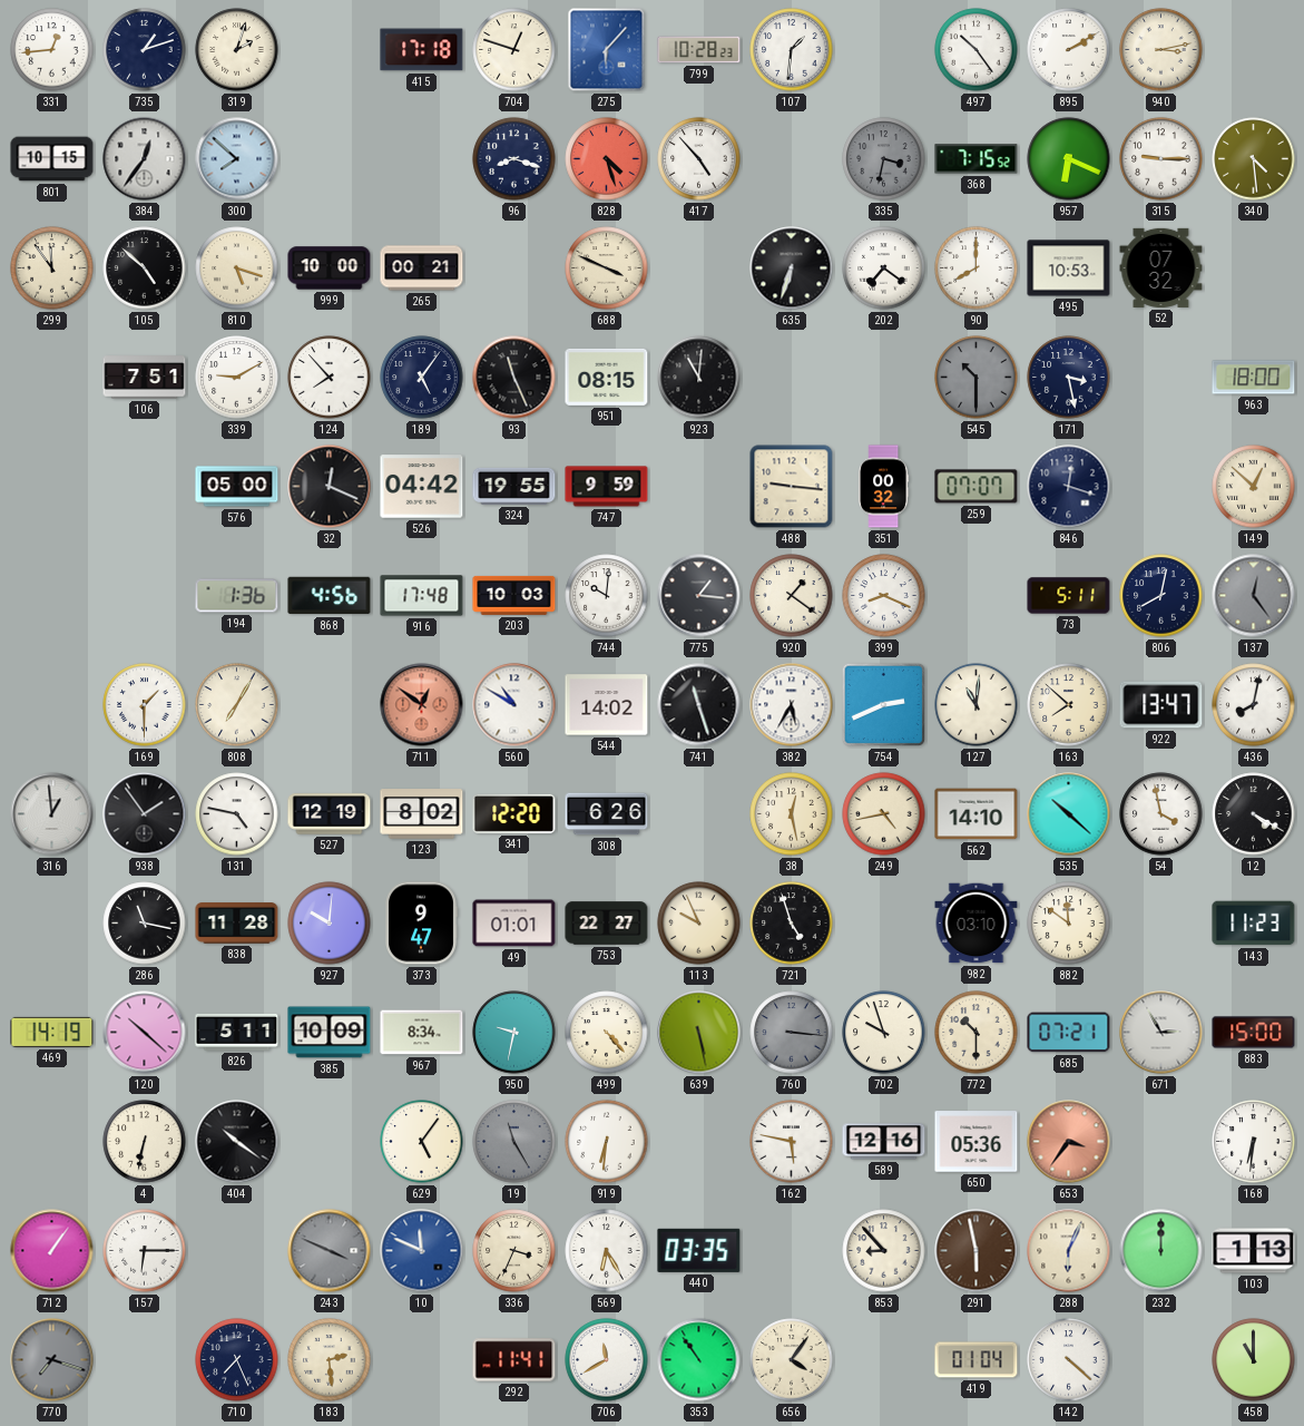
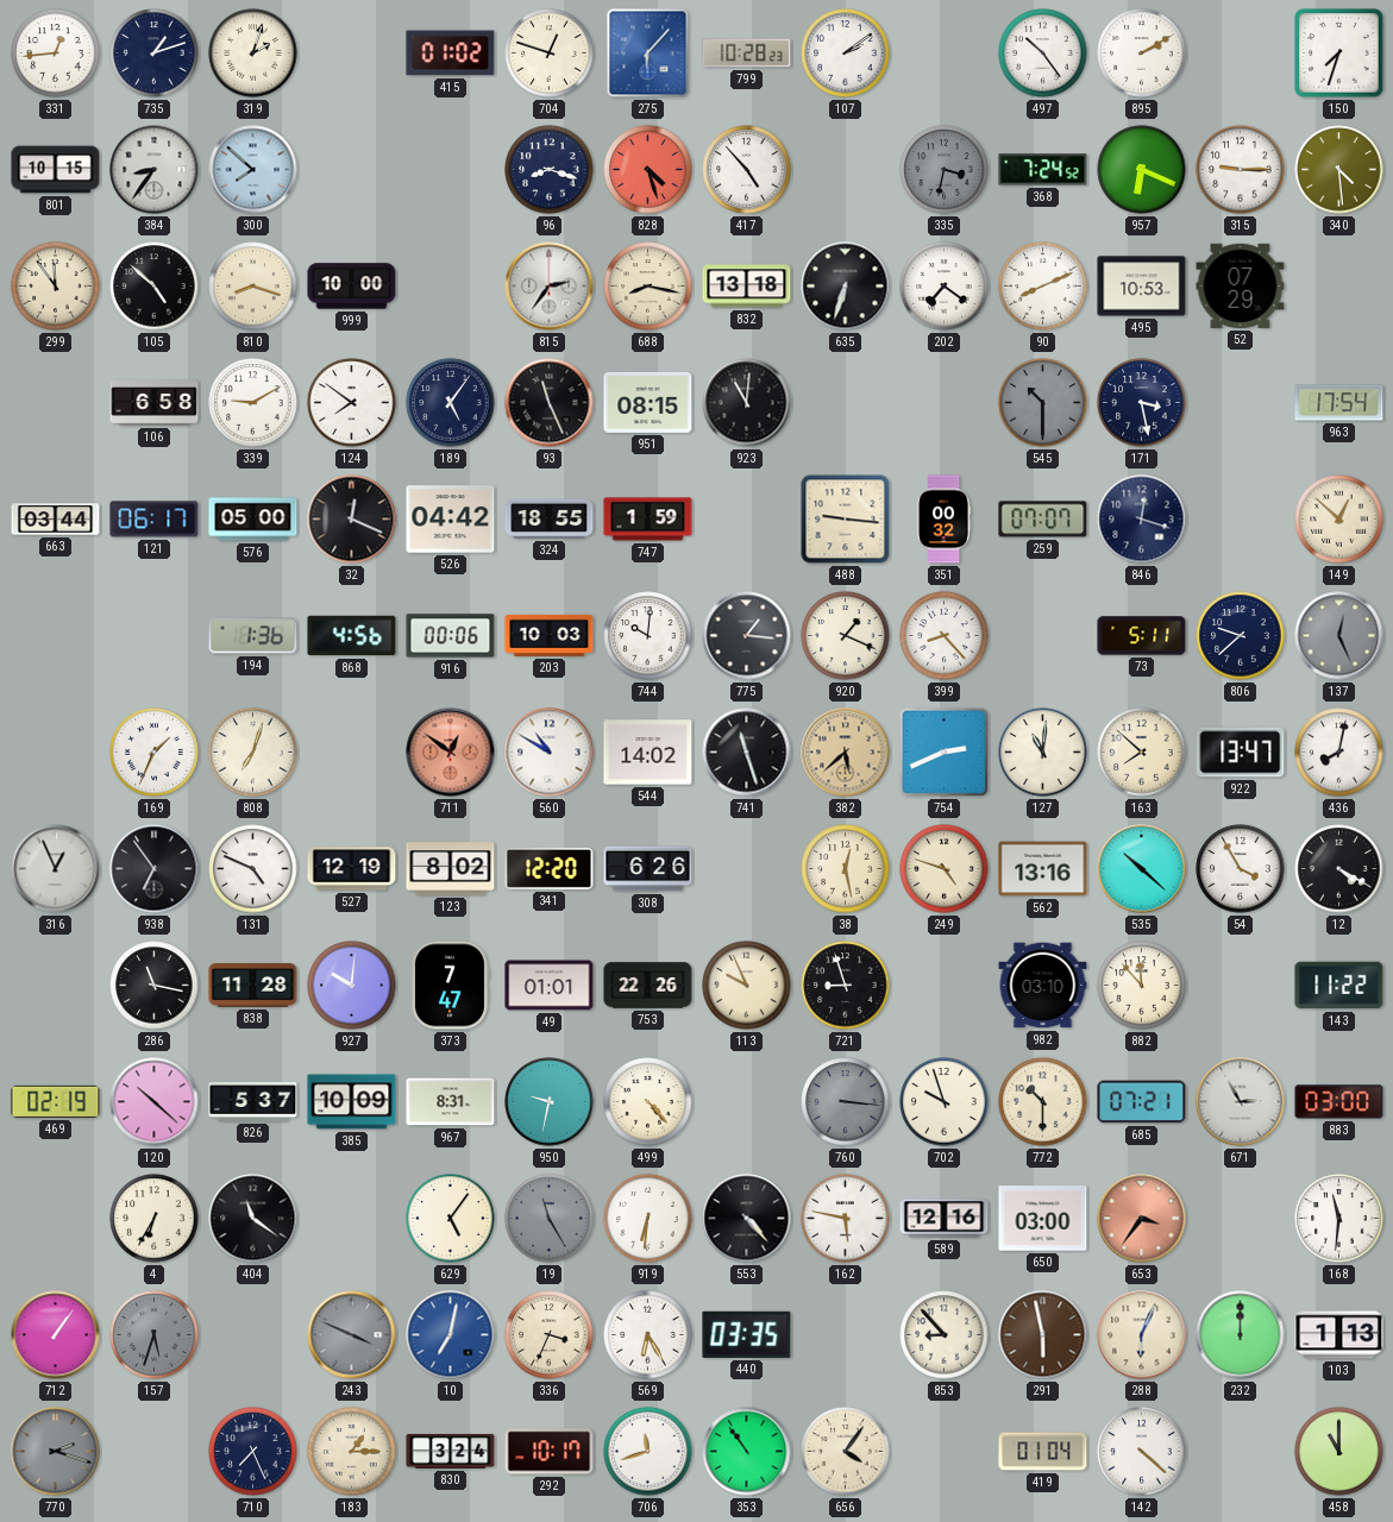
415: 17:18 -> 01:02
107: 1:31 -> 2:09
940: 3:13 -> none
150: none -> 7:33
384: 12:36 -> 8:36
368: 7:15 -> 7:24
810: 5:18 -> 8:18
265: 00:21 -> none
815: none -> 2:36
688: 3:49 -> 8:17
832: none -> 13:18
90: 8:00 -> 8:11
52: 07:32 -> 07:29
106: 7:51 -> 6:58
124: 7:53 -> 7:51
963: 18:00 -> 17:54
663: none -> 03:44
121: none -> 06:17
324: 19:55 -> 18:55
747: 9:59 -> 1:59
916: 17:48 -> 00:06
920: 1:21 -> 1:19
399: 8:19 -> 8:23
806: 8:02 -> 9:38
137: 12:24 -> 12:26
169: 1:30 -> 1:34
808: 7:05 -> 7:03
382: 5:35 -> 5:38
382 dial: white -> champagne
316: 12:59 -> 12:56
938: 1:54 -> 6:54
131: 4:47 -> 4:49
249: 4:43 -> 4:48
562: 14:10 -> 13:16
54: 3:58 -> 3:55
373: 9:47 -> 7:47
753: 22:27 -> 22:26
721: 4:57 -> 8:57
882: 11:51 -> 11:53
143: 11:23 -> 11:22
469: 14:19 -> 02:19
826: 5:11 -> 5:37
967: 8:34 -> 8:31
639: 5:28 -> none
883: 15:00 -> 03:00
4: 6:32 -> 6:35
404: 10:21 -> 11:21
553: none -> 4:23
650: 05:36 -> 03:00
168: 6:31 -> 11:31
157: 6:15 -> 5:33
157 dial: white -> grey
10: 11:49 -> 7:02
770: 7:18 -> 2:18
183: 2:29 -> 1:15
830: none -> 3:24
292: 11:41 -> 10:17
706: 11:40 -> 11:42
